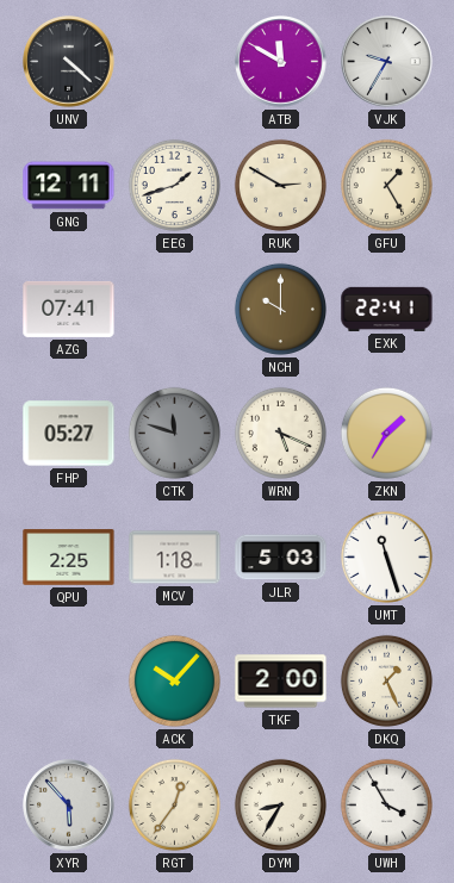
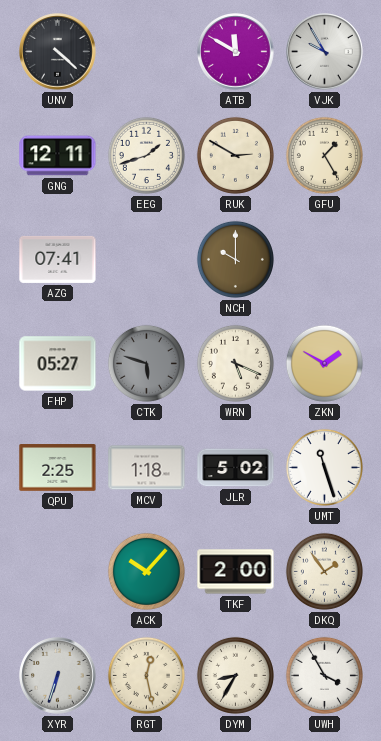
VJK: 9:35 -> 9:55
EXK: 22:41 -> none
CTK: 11:48 -> 5:48
ZKN: 1:35 -> 1:50
JLR: 5:03 -> 5:02
DKQ: 1:26 -> 1:54
XYR: 5:53 -> 6:33
RGT: 12:36 -> 12:28
